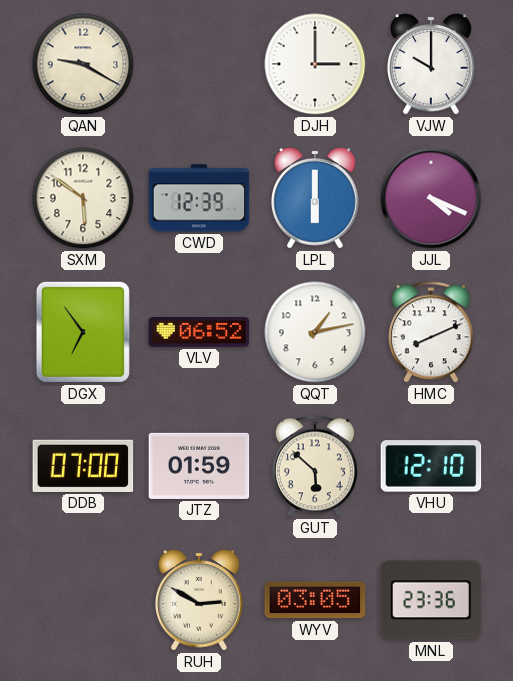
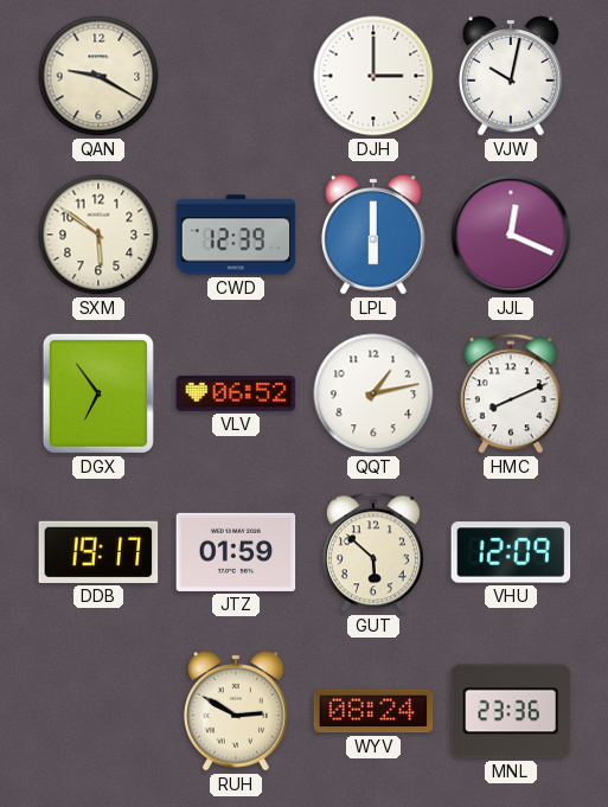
VJW: 10:00 -> 10:02
JJL: 4:19 -> 12:19
DDB: 07:00 -> 19:17
VHU: 12:10 -> 12:09
WYV: 03:05 -> 08:24
